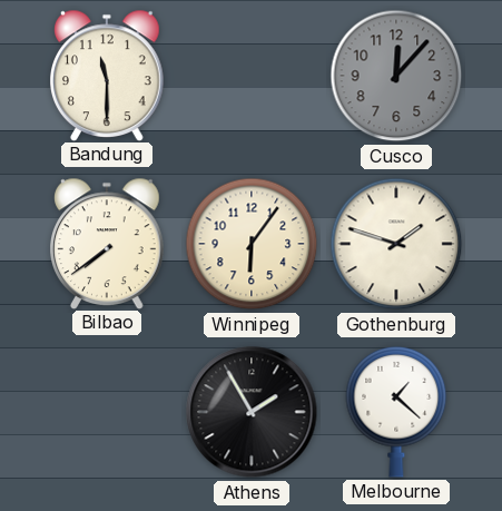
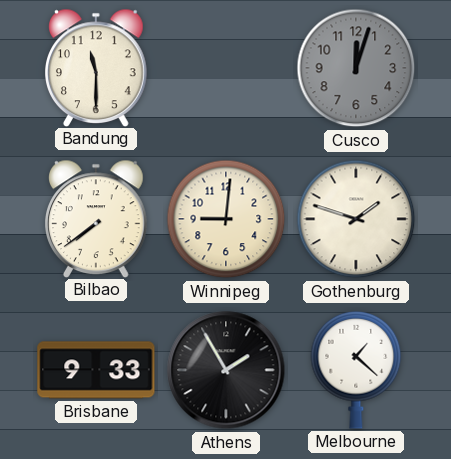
Cusco: 12:07 -> 12:03
Winnipeg: 6:06 -> 9:01
Brisbane: none -> 9:33
